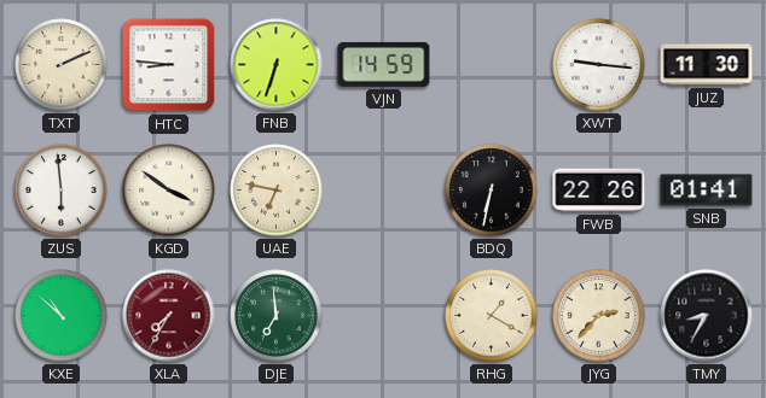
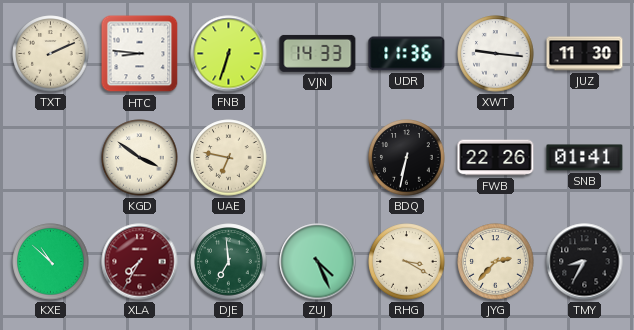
VJN: 14:59 -> 14:33
UDR: none -> 11:36
ZUS: 5:59 -> none
ZUJ: none -> 4:26
RHG: 1:20 -> 3:20
